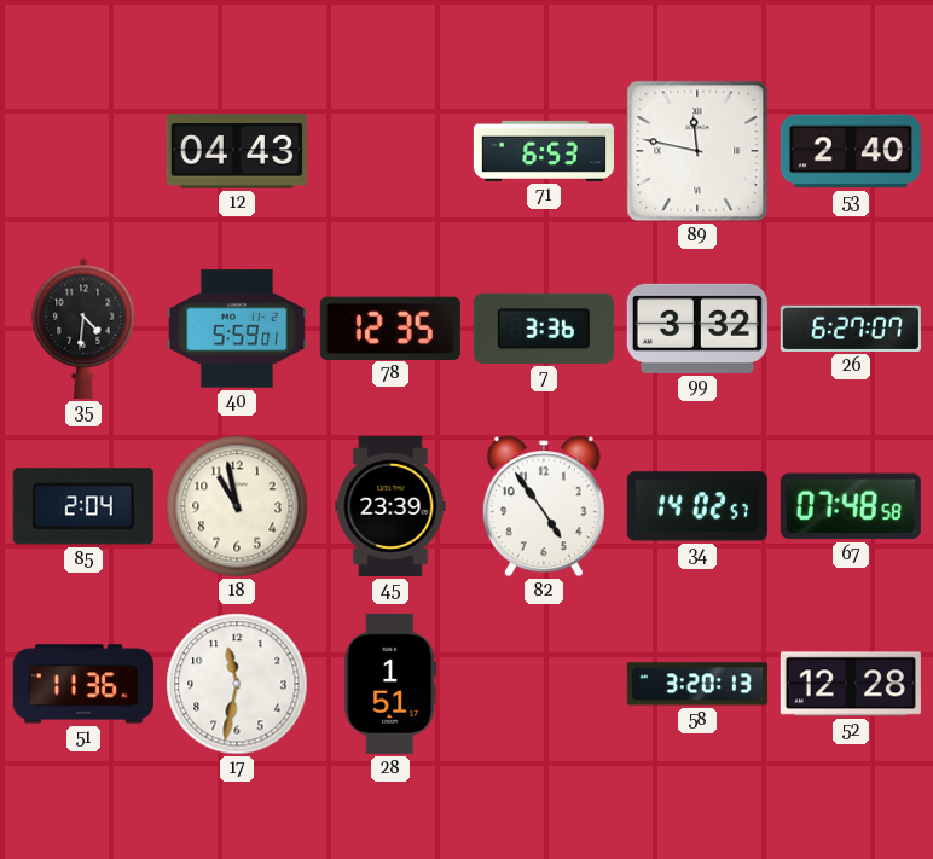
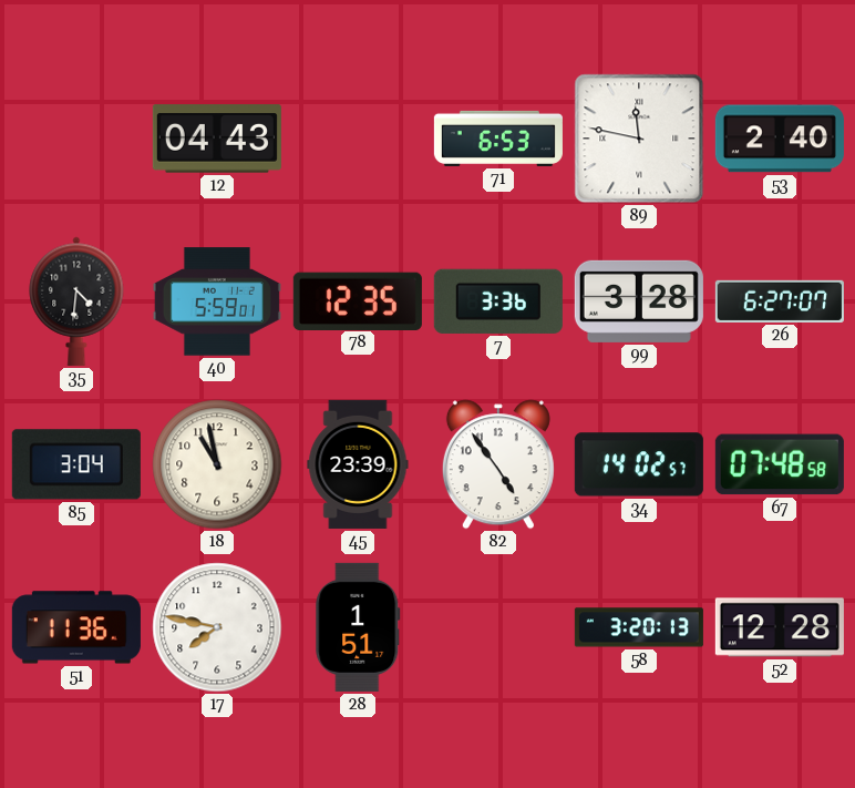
99: 3:32 -> 3:28
85: 2:04 -> 3:04
17: 11:32 -> 7:47
